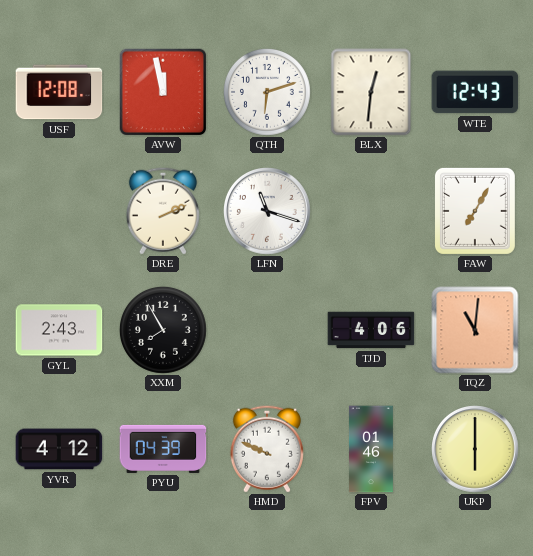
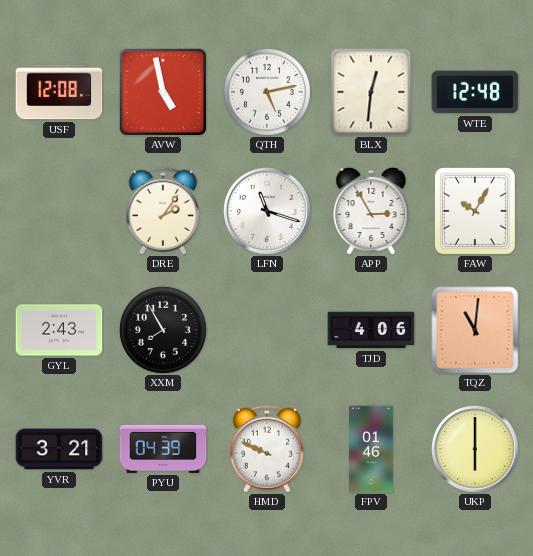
AVW: 11:58 -> 4:58
QTH: 6:12 -> 5:13
WTE: 12:43 -> 12:48
DRE: 2:11 -> 2:06
APP: none -> 2:55
FAW: 7:05 -> 10:05
YVR: 4:12 -> 3:21
